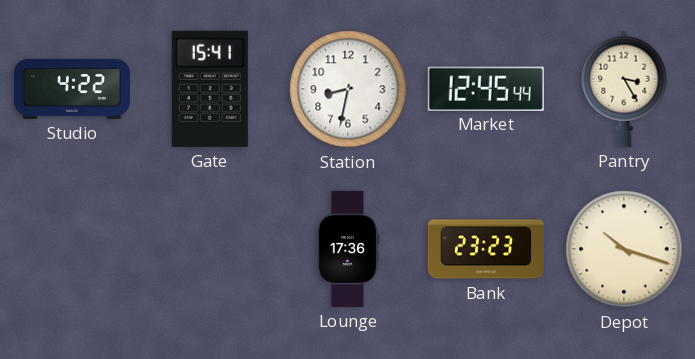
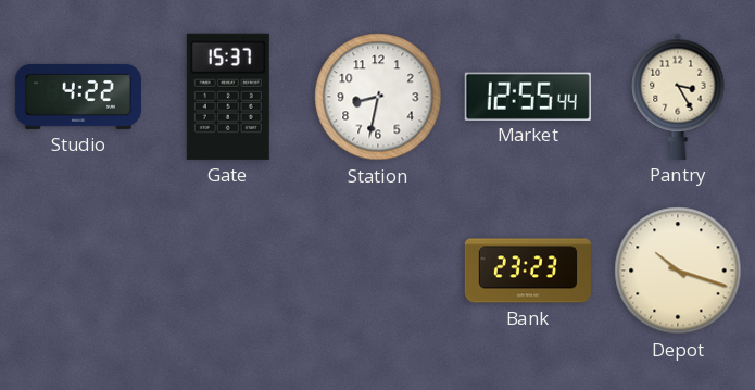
Gate: 15:41 -> 15:37
Market: 12:45 -> 12:55
Lounge: 17:36 -> none
